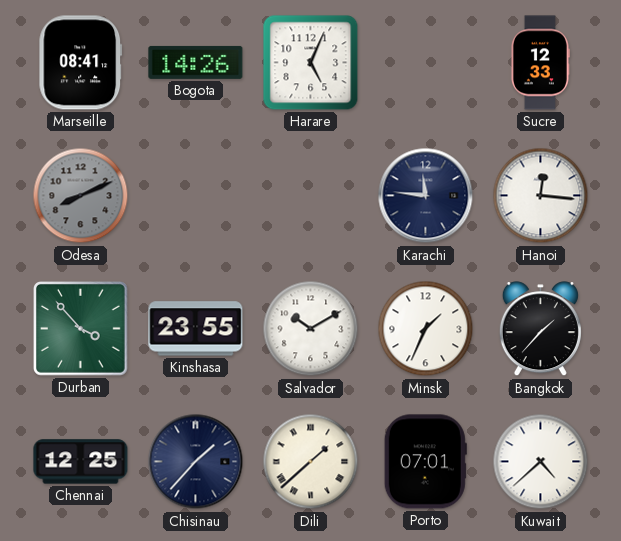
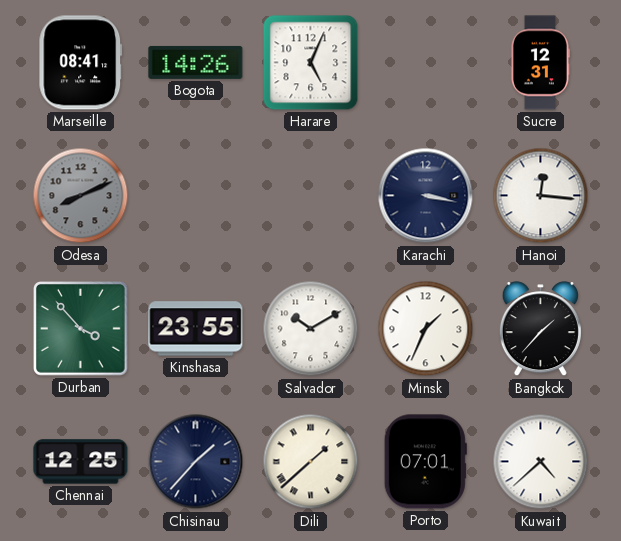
Sucre: 12:33 -> 12:31
Karachi: 11:46 -> 3:17
